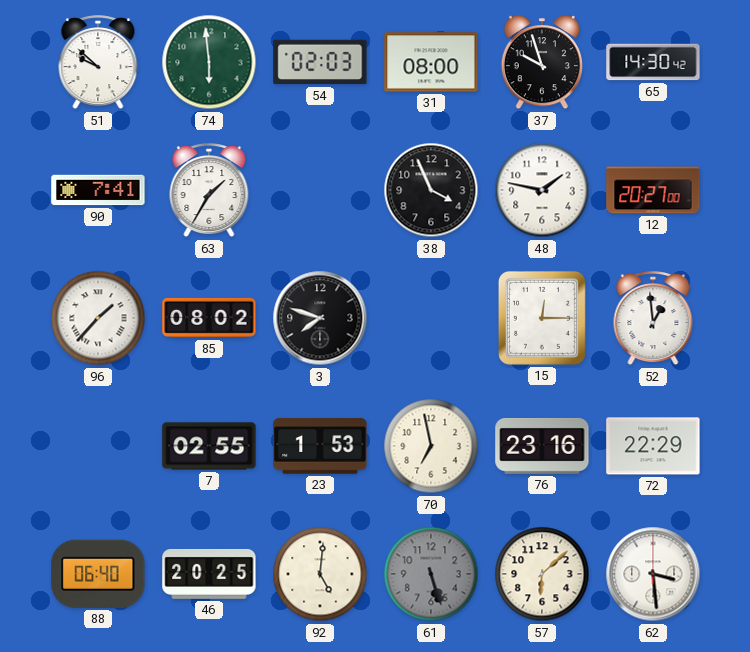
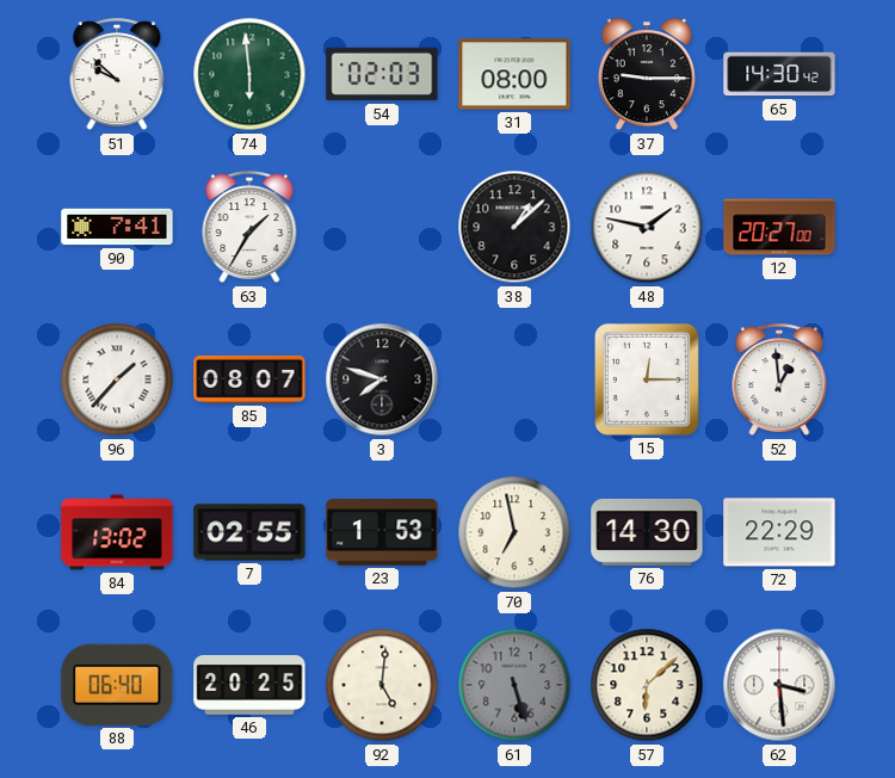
37: 9:57 -> 9:15
38: 3:56 -> 1:08
85: 08:02 -> 08:07
84: none -> 13:02
76: 23:16 -> 14:30
